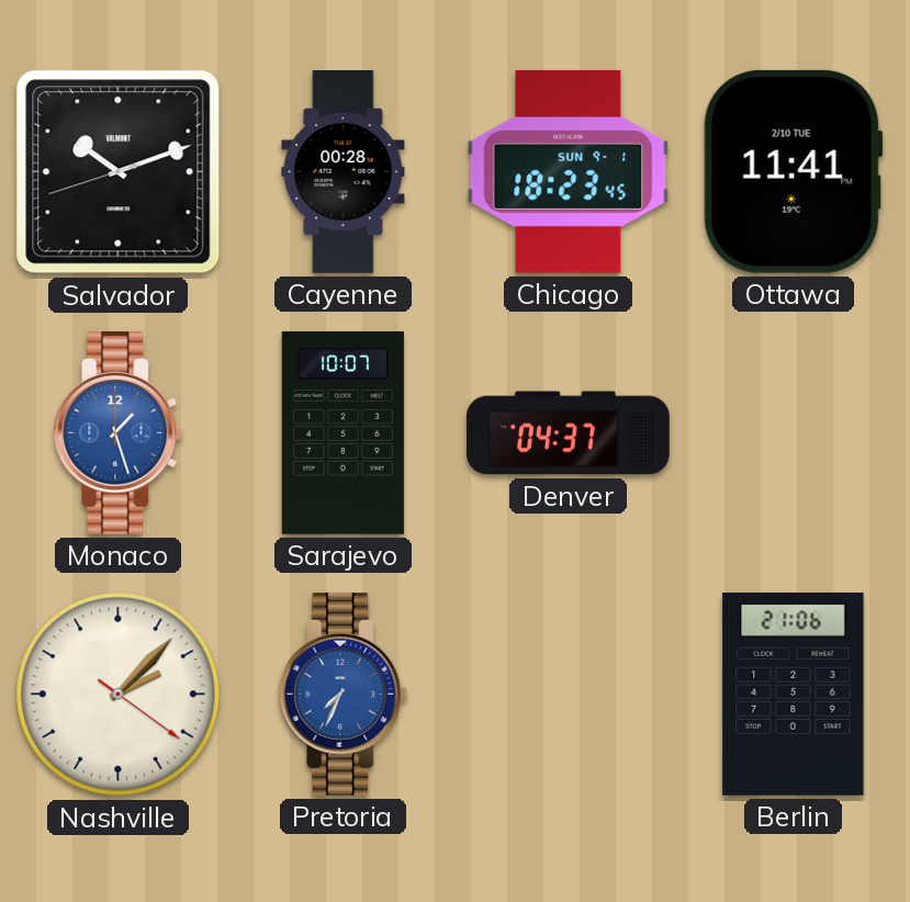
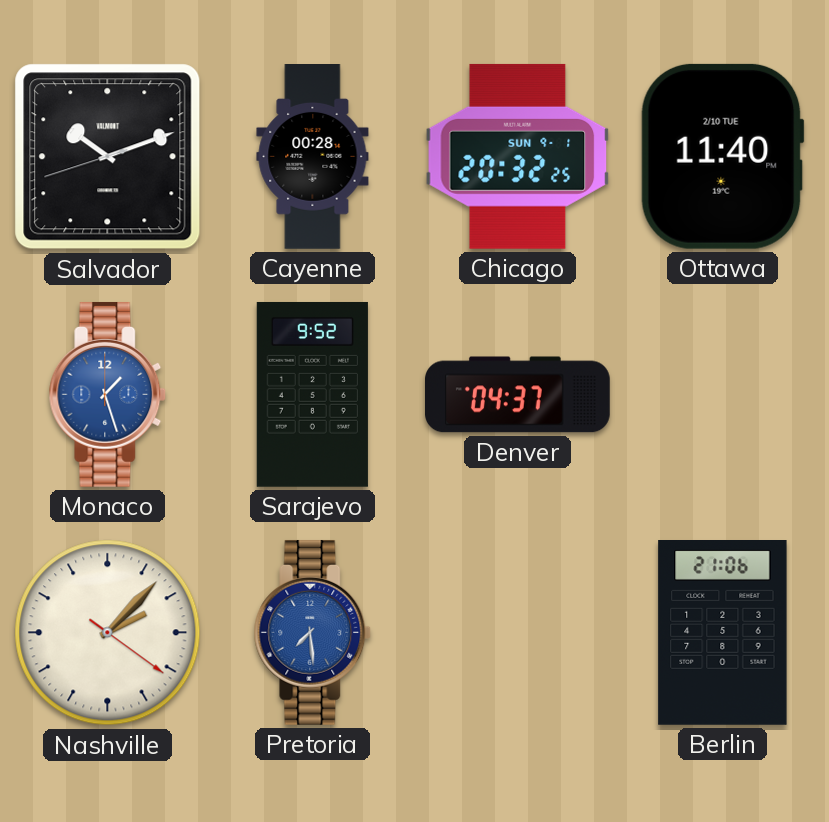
Chicago: 18:23 -> 20:32
Ottawa: 11:41 -> 11:40
Sarajevo: 10:07 -> 9:52
Pretoria: 7:34 -> 7:29
